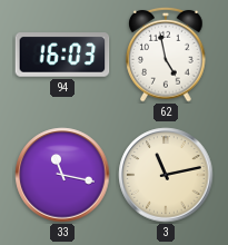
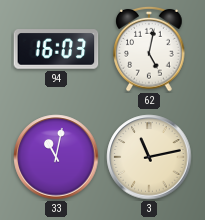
62: 4:58 -> 5:02
33: 11:17 -> 11:02
